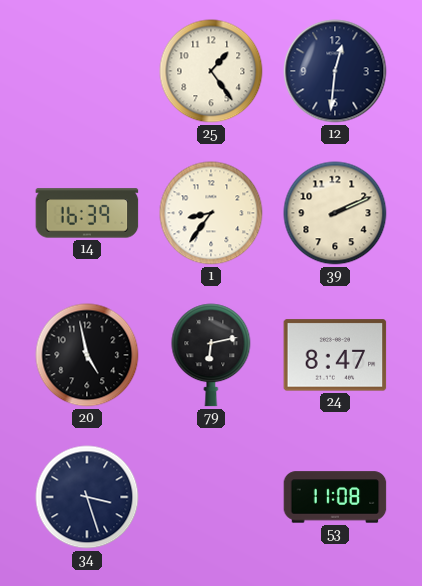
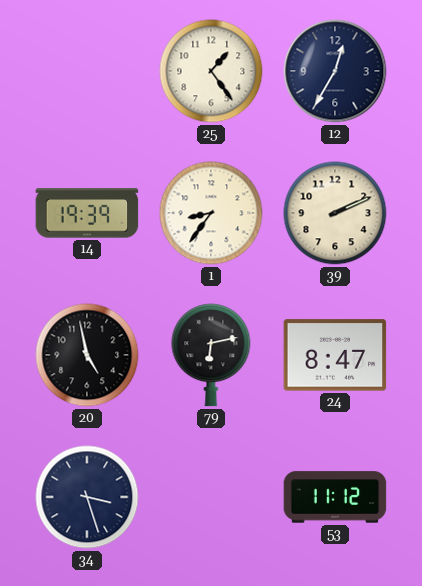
12: 12:31 -> 12:35
14: 16:39 -> 19:39
53: 11:08 -> 11:12
